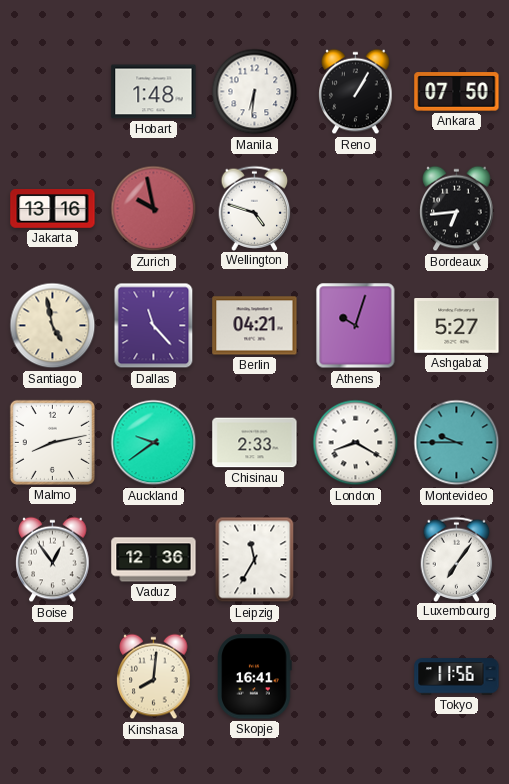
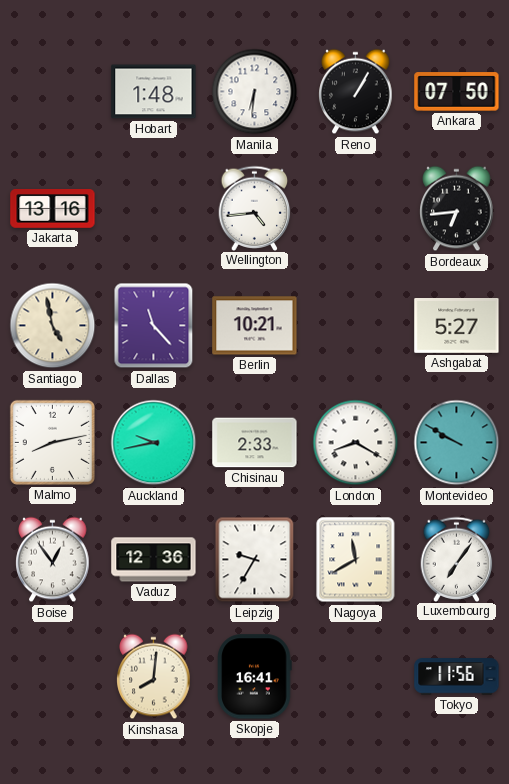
Zurich: 9:58 -> none
Wellington: 4:48 -> 4:44
Berlin: 04:21 -> 10:21
Athens: 10:03 -> none
Auckland: 9:39 -> 9:43
Montevideo: 9:45 -> 9:50
Leipzig: 11:35 -> 9:35
Nagoya: none -> 11:40
